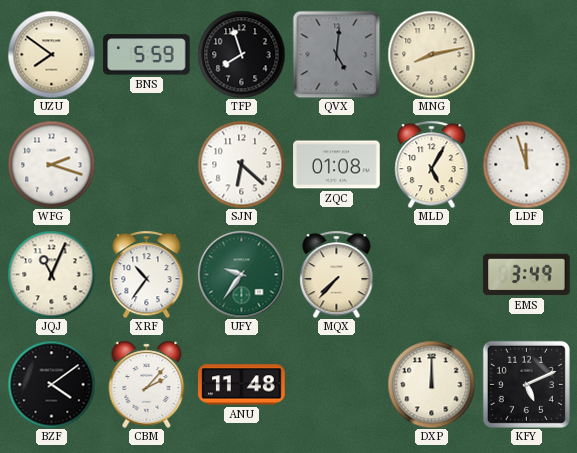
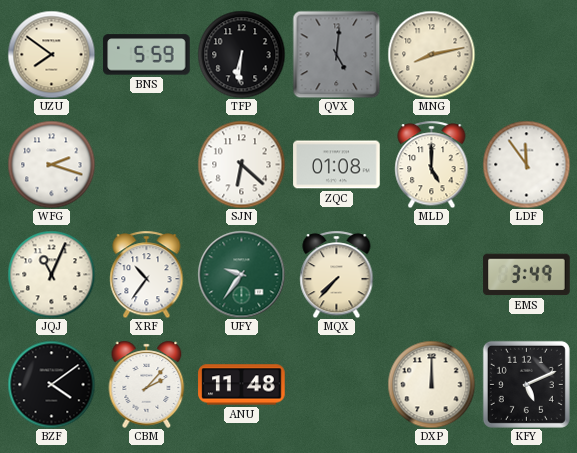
TFP: 7:57 -> 6:31
MLD: 5:05 -> 5:00
LDF: 11:57 -> 11:54
